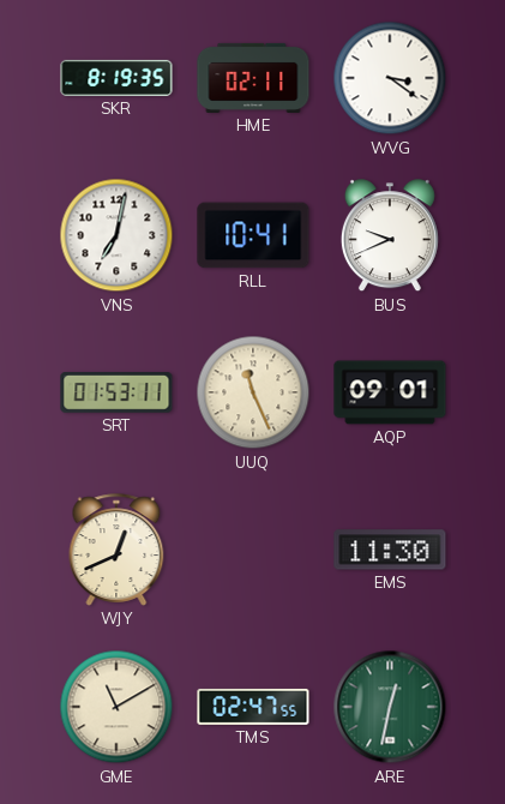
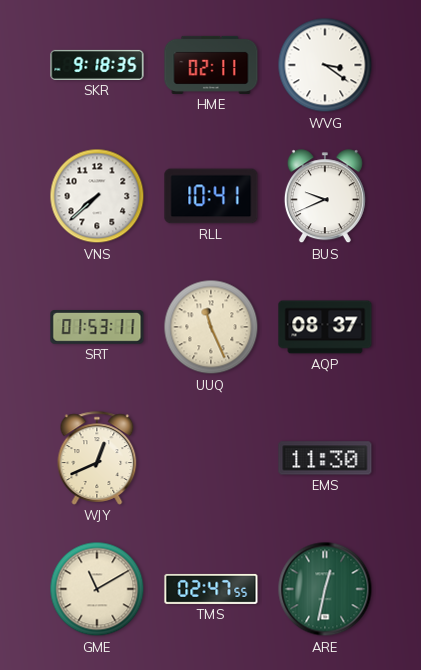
SKR: 8:19 -> 9:18
VNS: 7:02 -> 7:38
AQP: 09:01 -> 08:37
